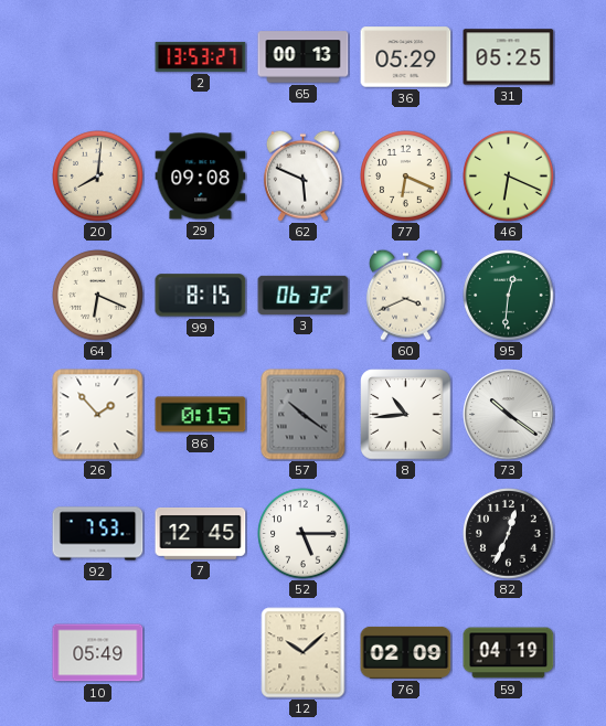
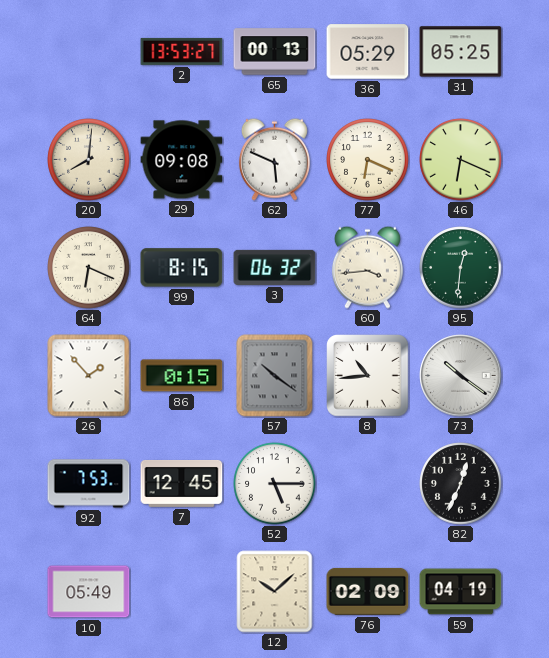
60: 3:41 -> 3:44
